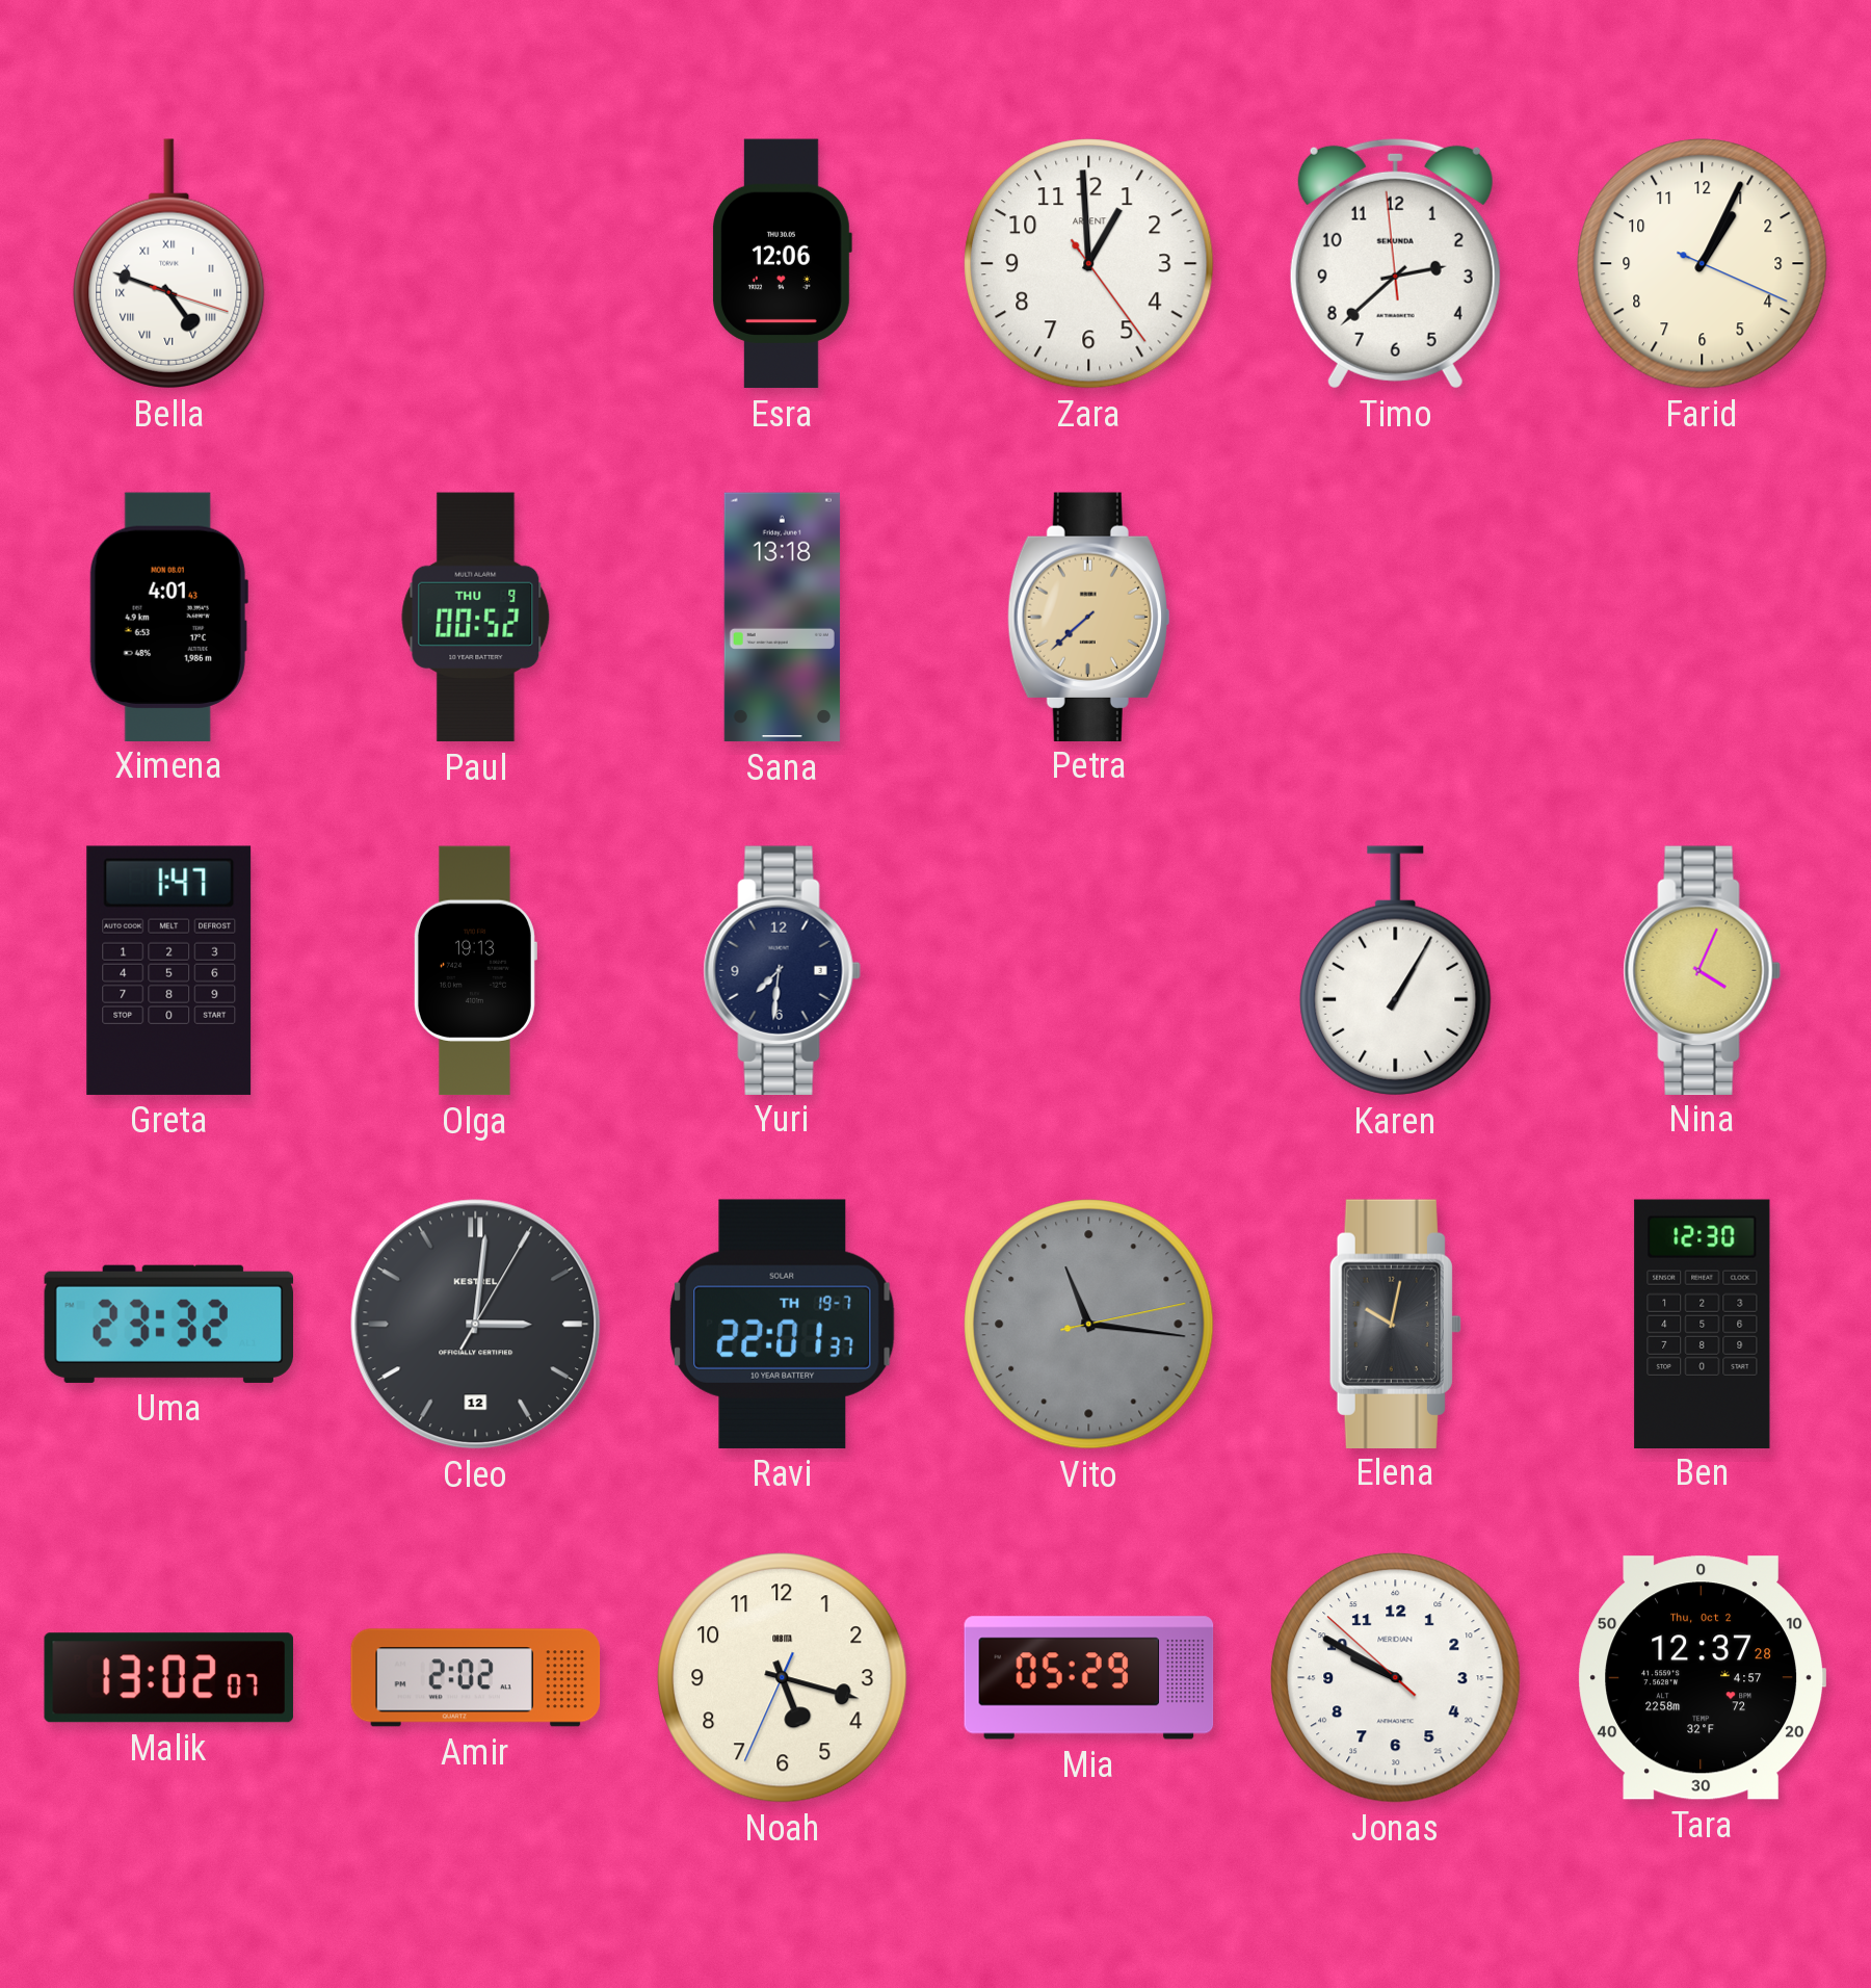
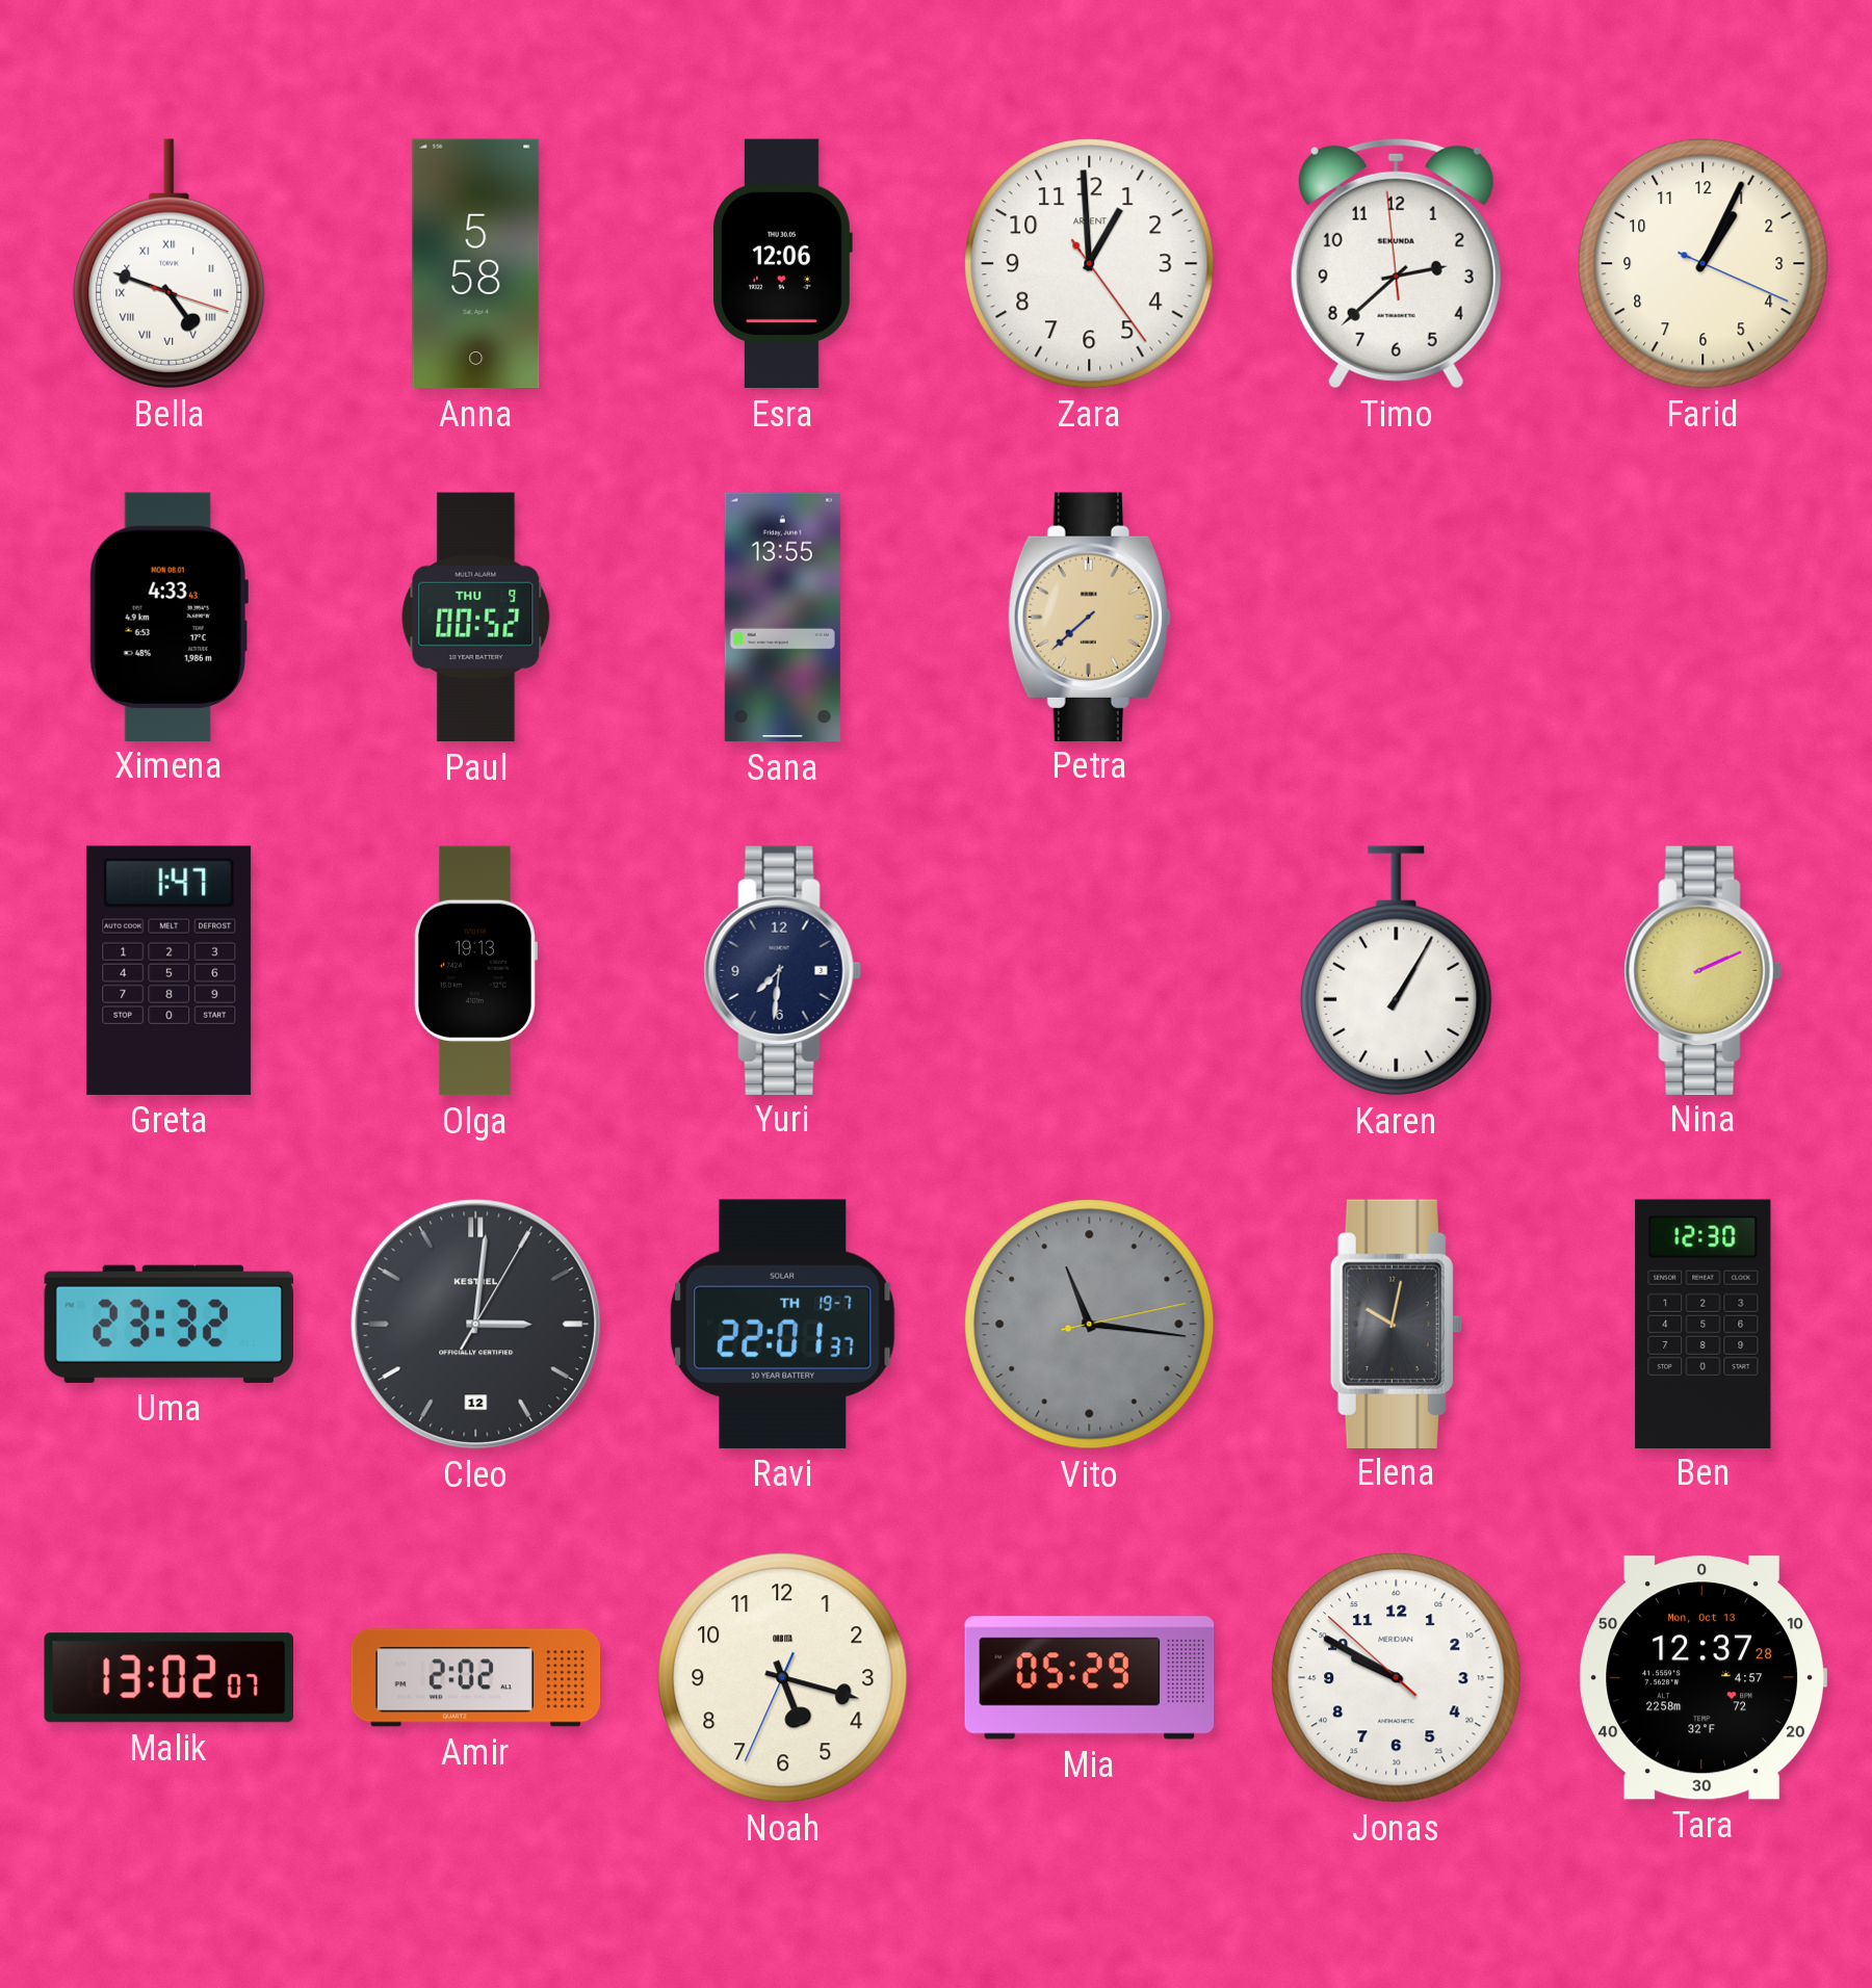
Anna: none -> 5:58
Ximena: 4:01 -> 4:33
Sana: 13:18 -> 13:55
Nina: 4:04 -> 2:11
Tara date: Thu, Oct 2 -> Mon, Oct 13
